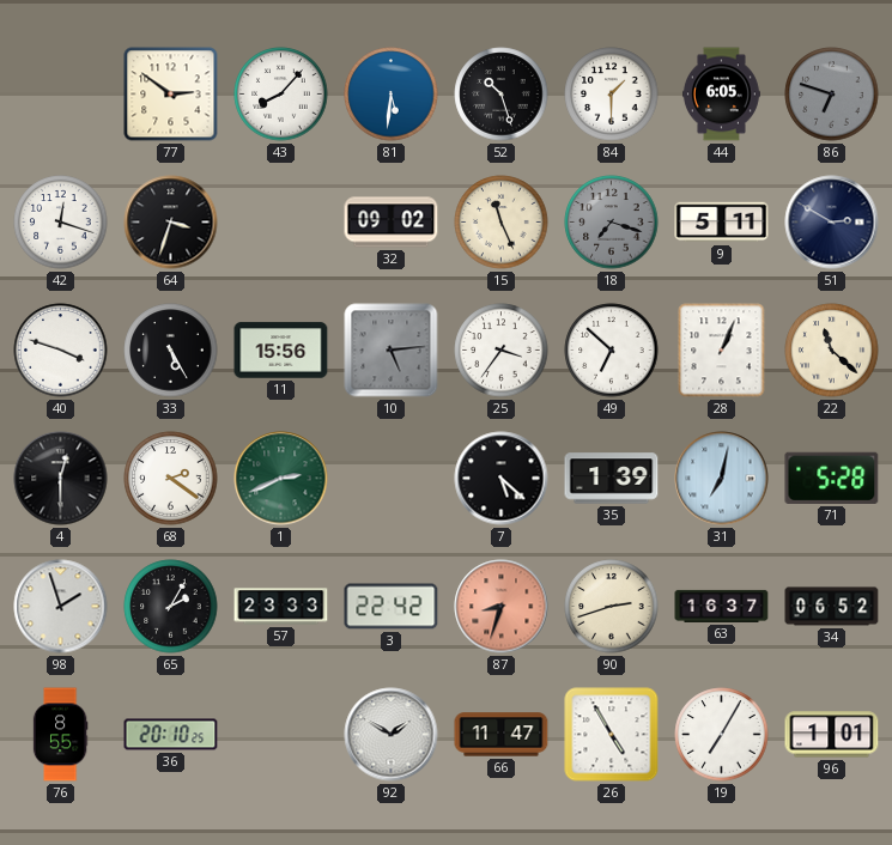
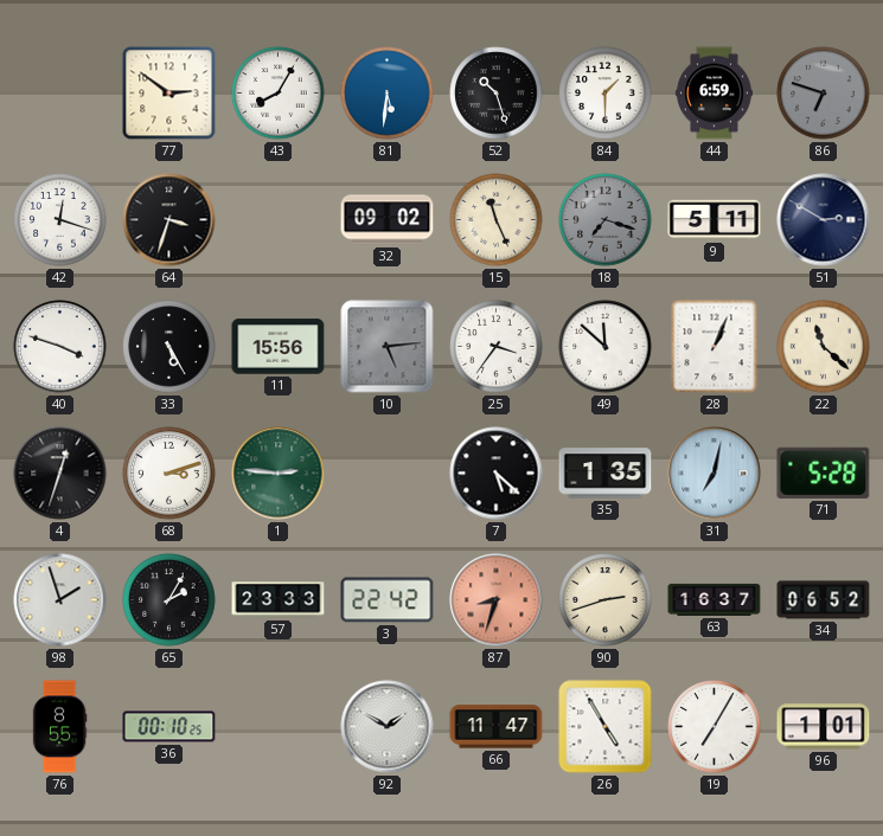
43: 8:07 -> 8:05
44: 6:05 -> 6:59
49: 6:52 -> 11:52
4: 12:30 -> 12:33
68: 2:21 -> 3:12
1: 2:41 -> 2:46
35: 1:39 -> 1:35
36: 20:10 -> 00:10
